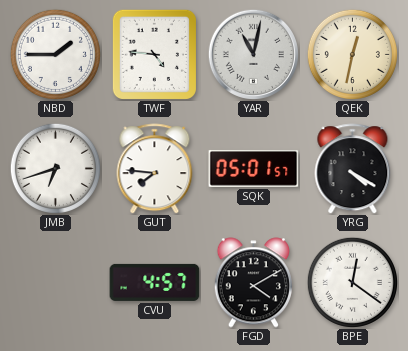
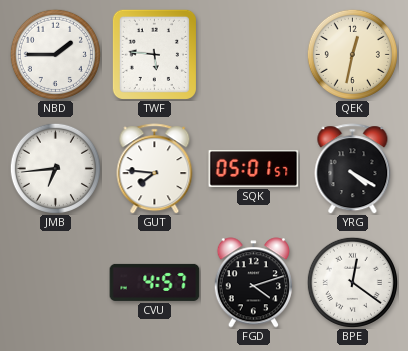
TWF: 4:46 -> 5:46
YAR: 11:02 -> none
JMB: 6:42 -> 6:44
FGD: 4:10 -> 4:12
